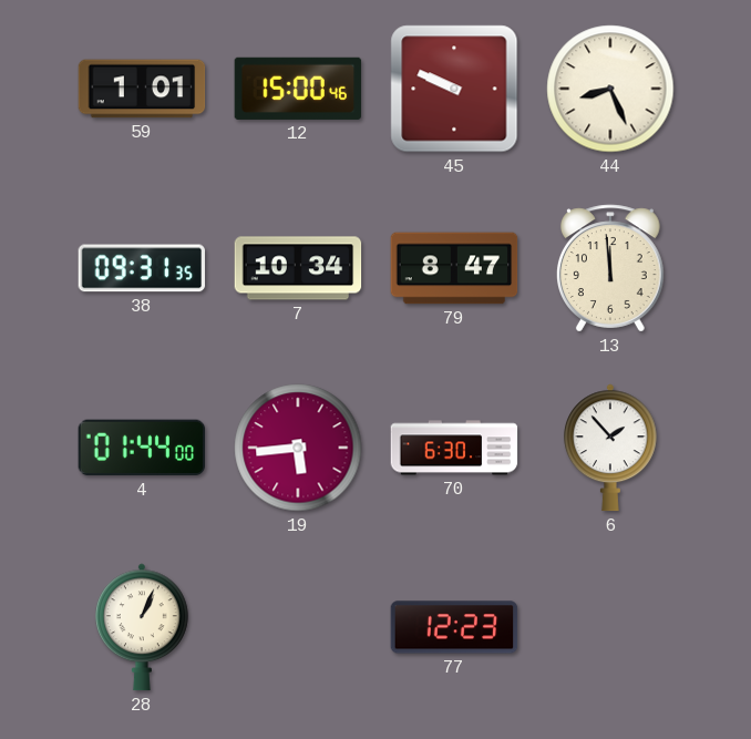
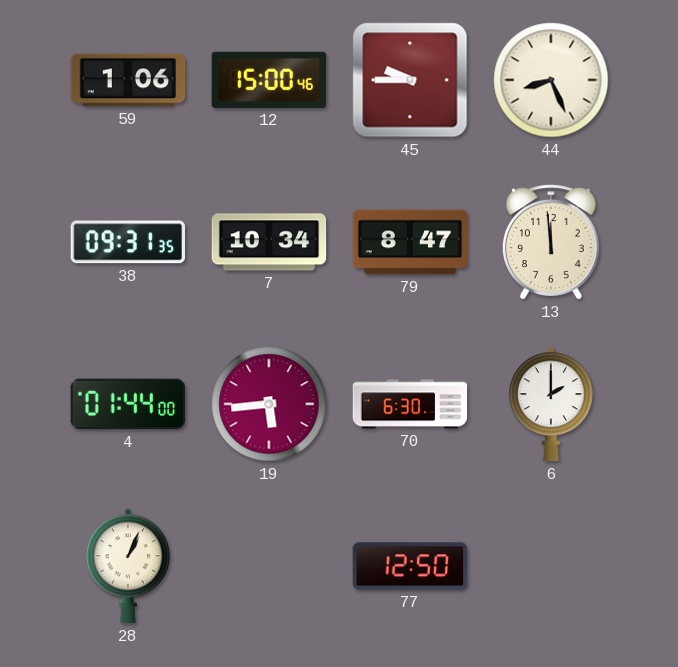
59: 1:01 -> 1:06
45: 9:49 -> 9:45
6: 1:53 -> 2:00
77: 12:23 -> 12:50
